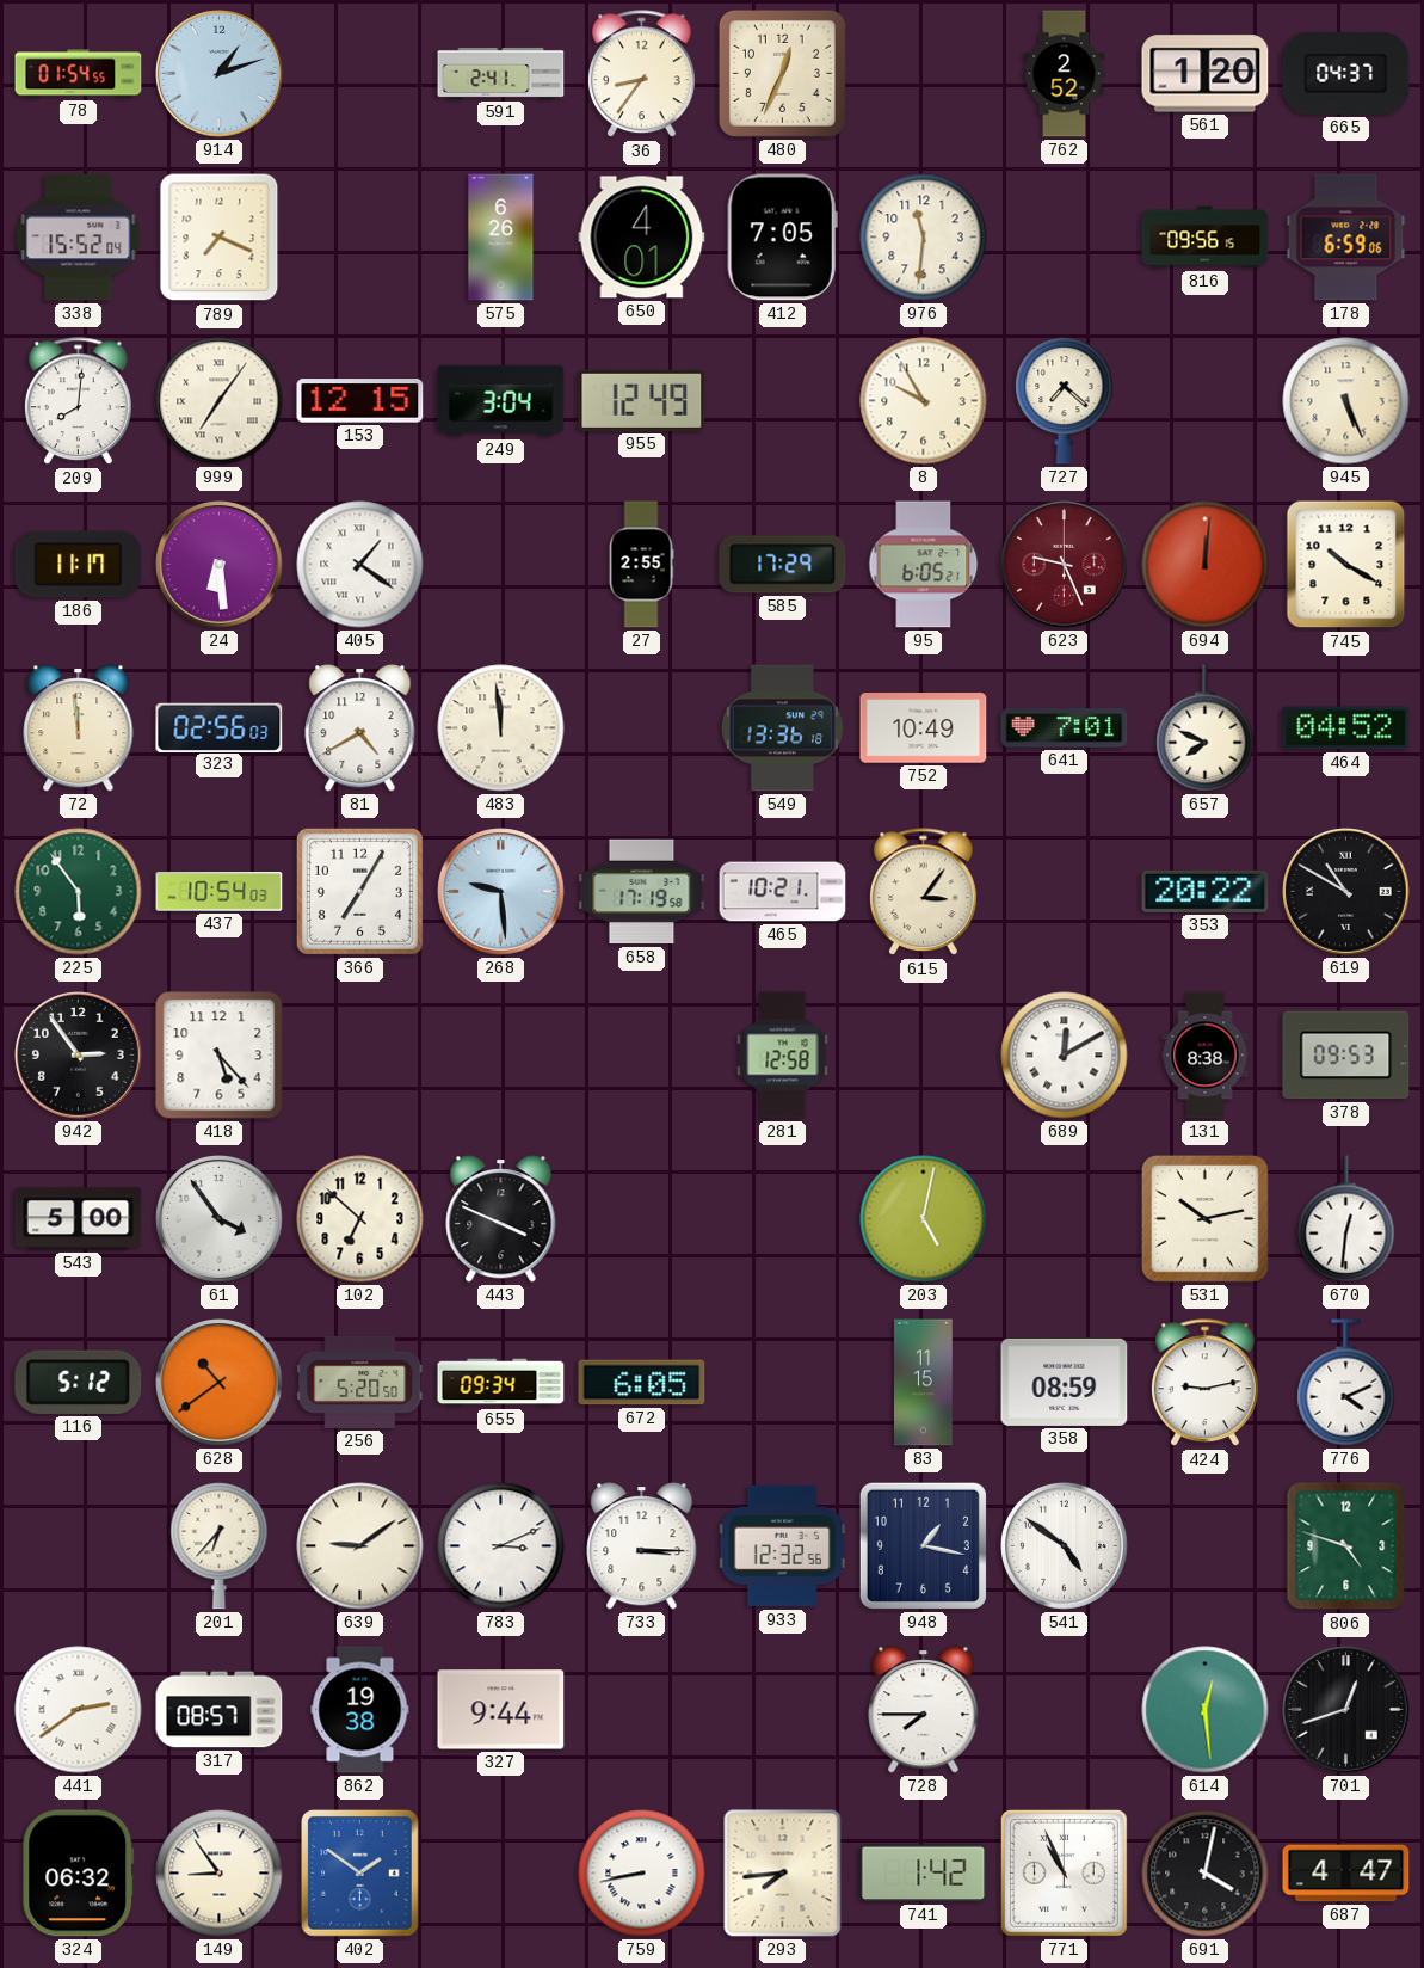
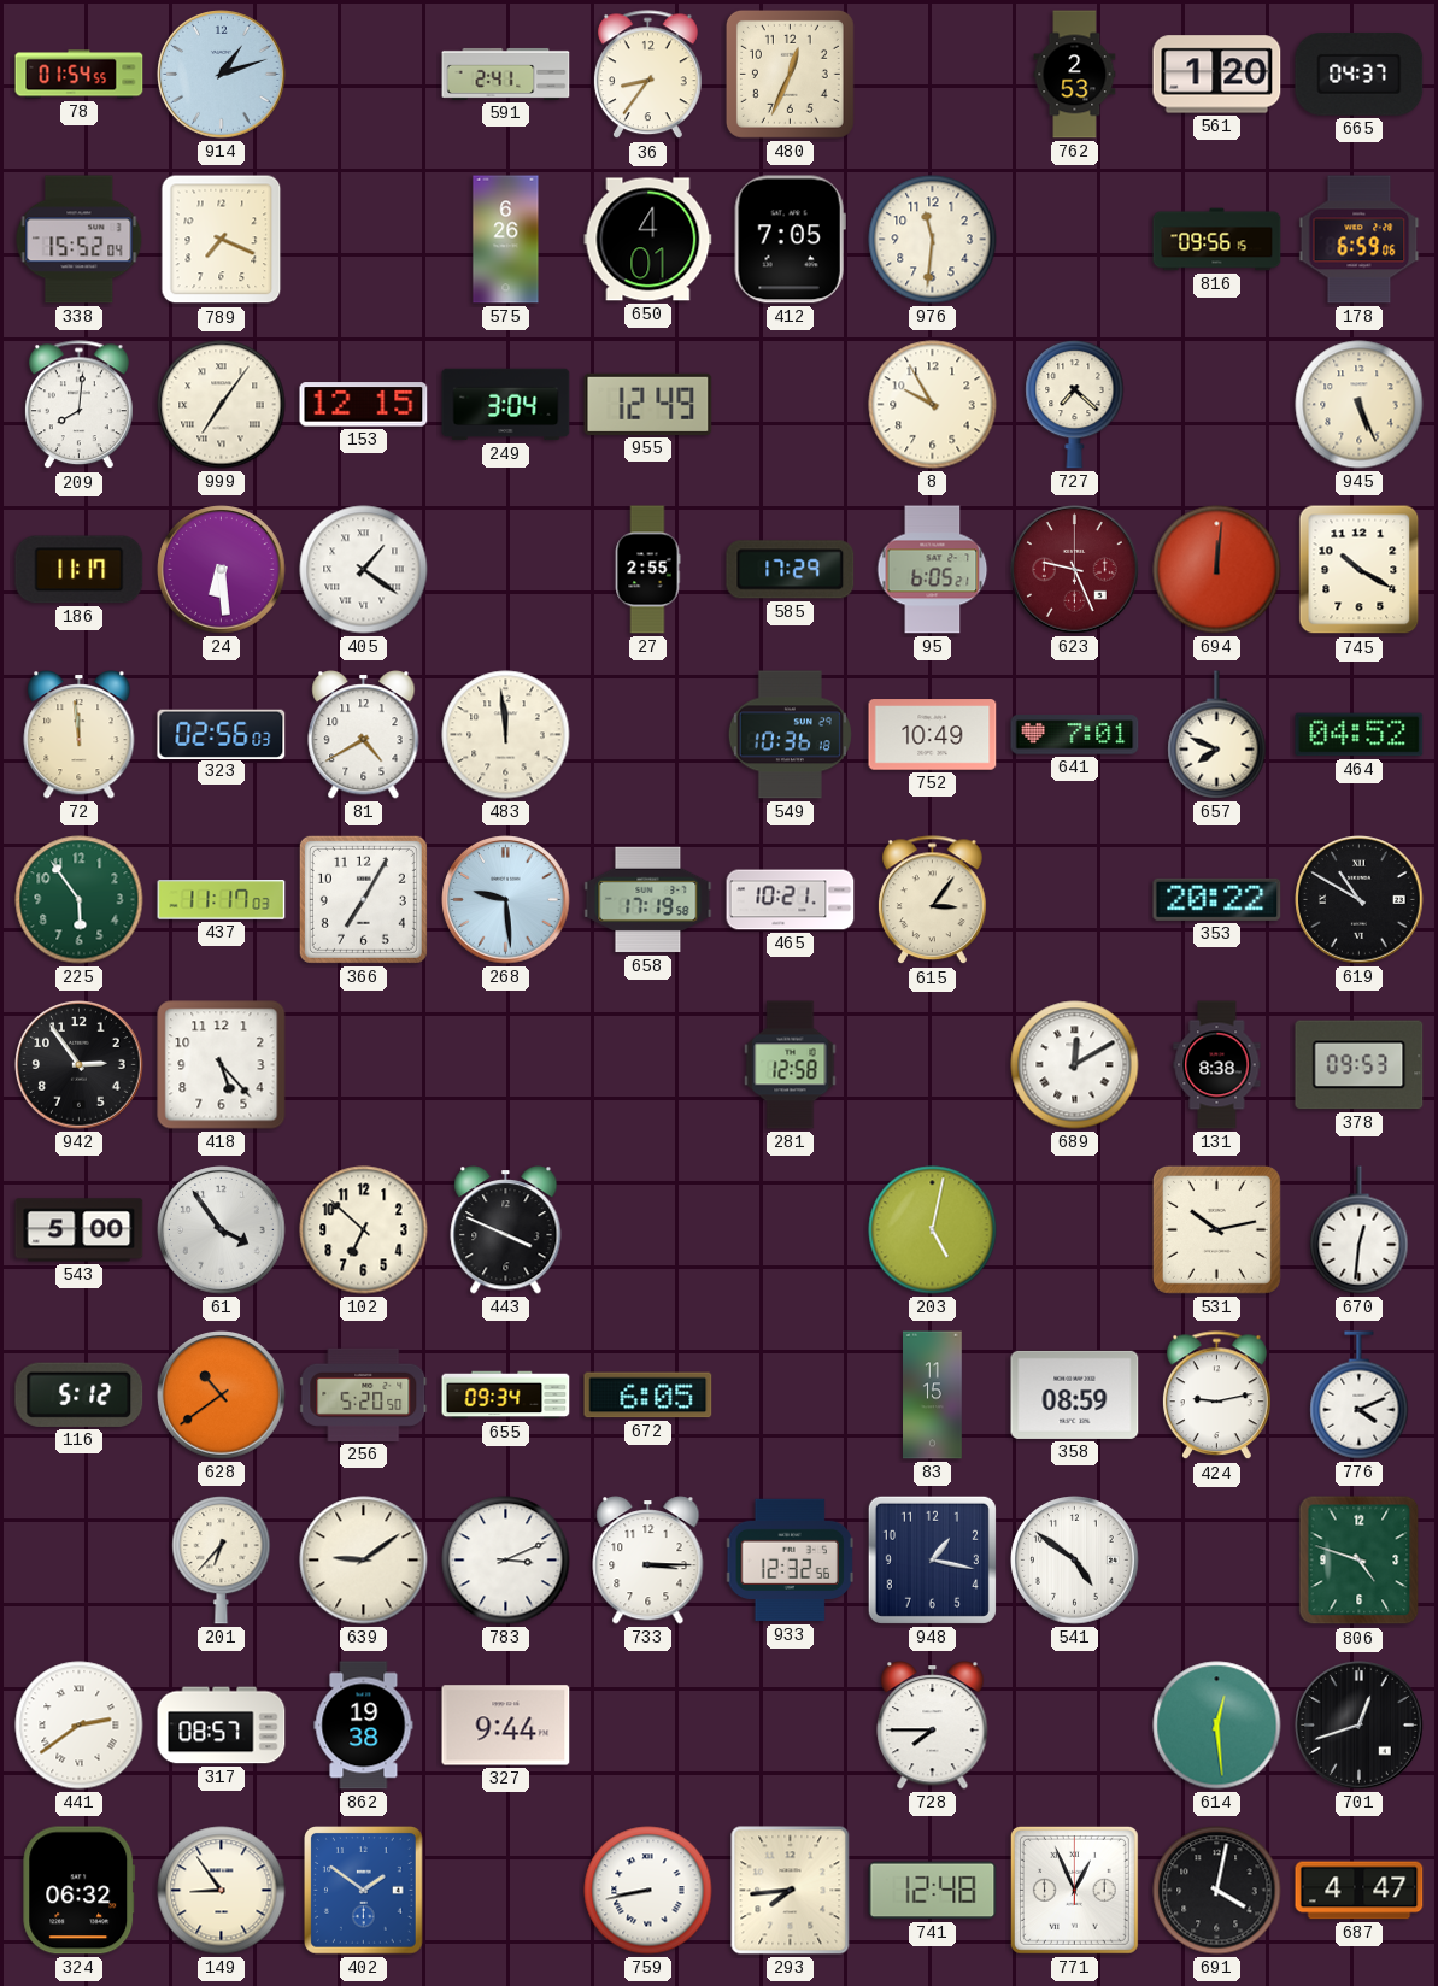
762: 2:52 -> 2:53
549: 13:36 -> 10:36
437: 10:54 -> 11:17
741: 1:42 -> 12:48
771: 10:56 -> 12:56
